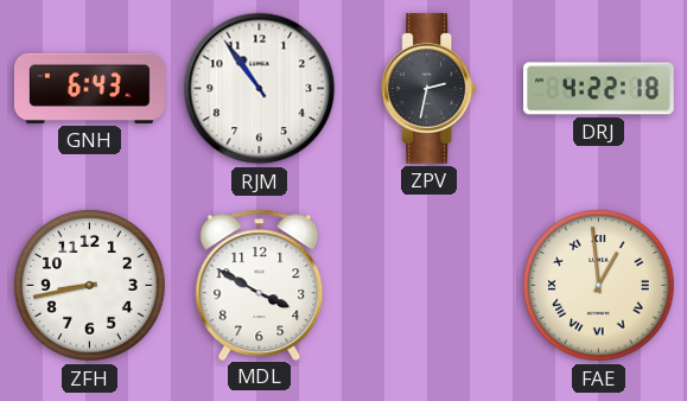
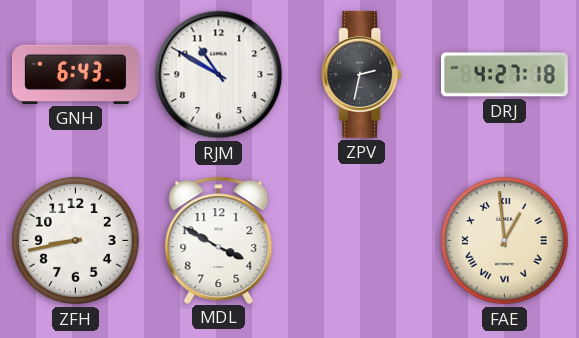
RJM: 10:54 -> 10:50
DRJ: 4:22 -> 4:27
